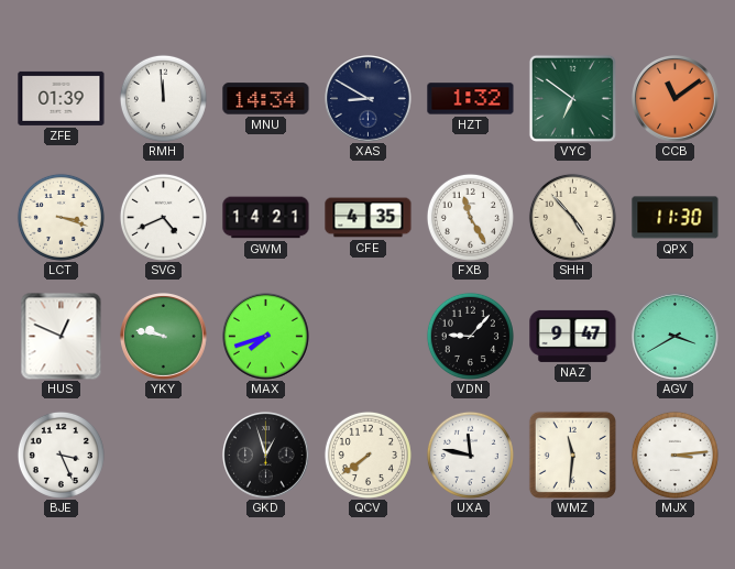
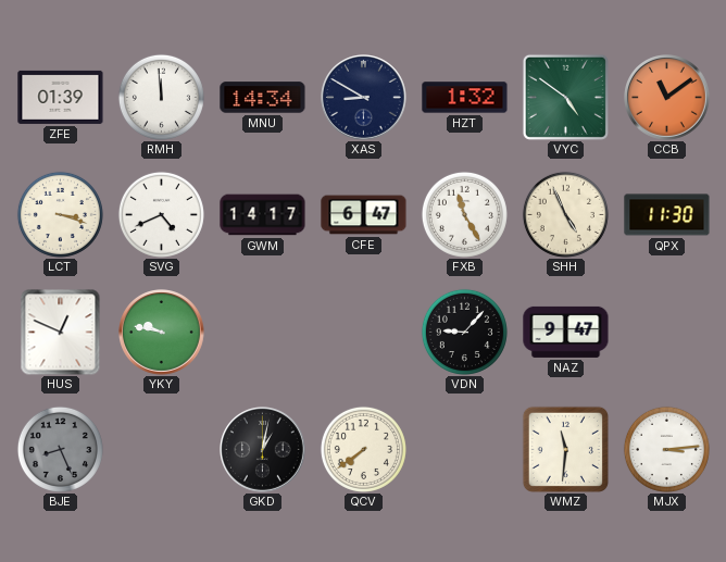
VYC: 6:51 -> 4:51
GWM: 14:21 -> 14:17
CFE: 4:35 -> 6:47
SHH: 4:53 -> 4:56
MAX: 7:42 -> none
AGV: 3:40 -> none
BJE: 3:26 -> 8:26
BJE dial: white -> grey
GKD: 12:57 -> 1:02
UXA: 11:47 -> none
